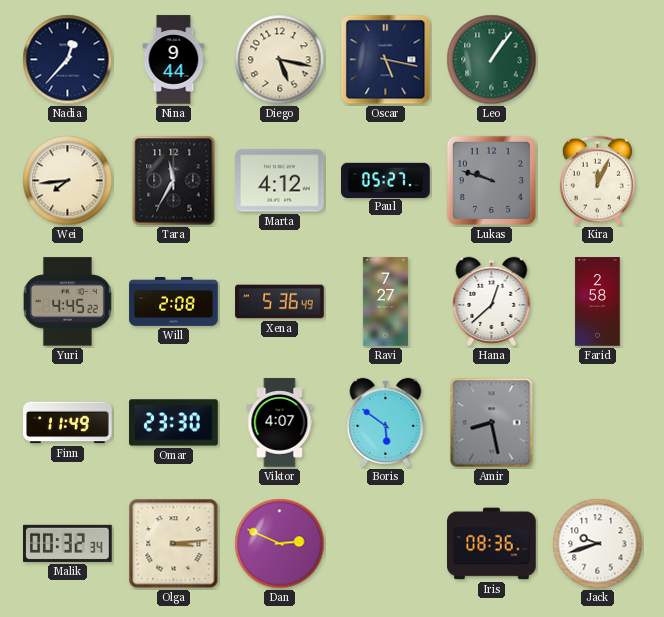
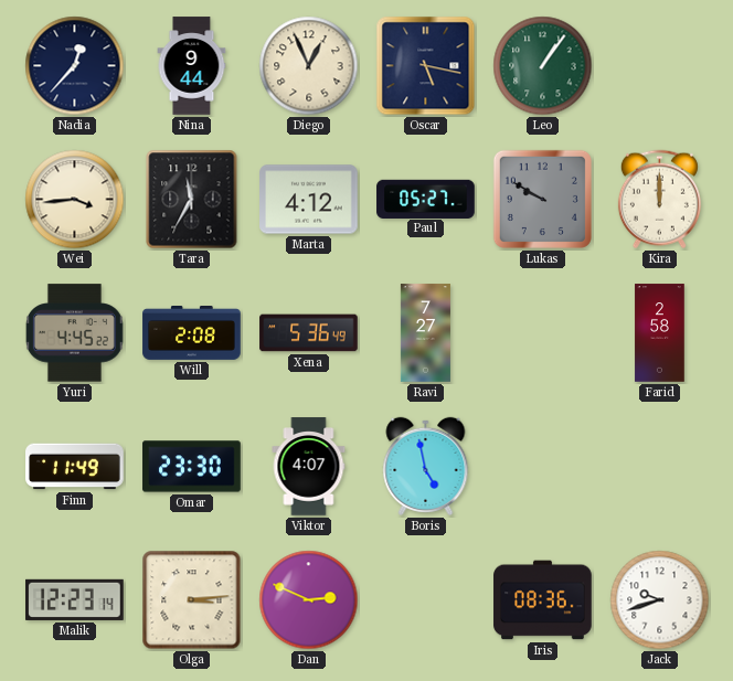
Diego: 5:17 -> 12:56
Wei: 7:44 -> 3:44
Lukas: 9:48 -> 9:50
Kira: 12:04 -> 12:00
Hana: 12:38 -> none
Boris: 5:51 -> 4:58
Amir: 8:28 -> none
Malik: 00:32 -> 12:23
